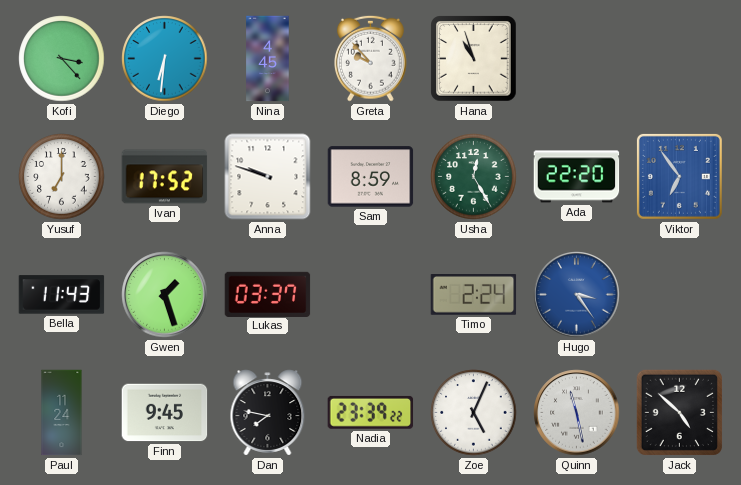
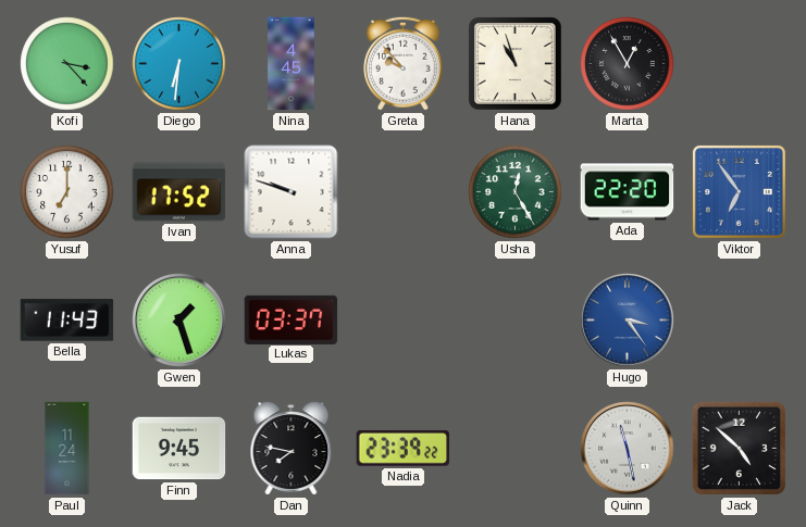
Marta: none -> 12:55
Sam: 8:59 -> none
Timo: 2:24 -> none
Zoe: 5:04 -> none
